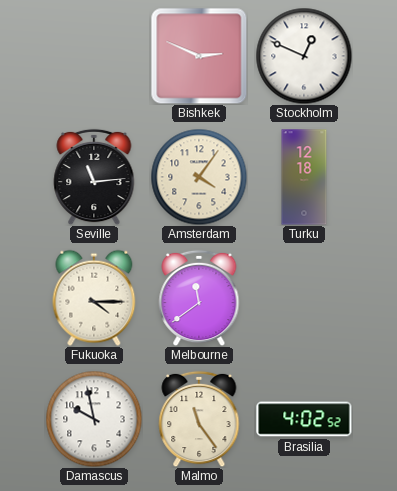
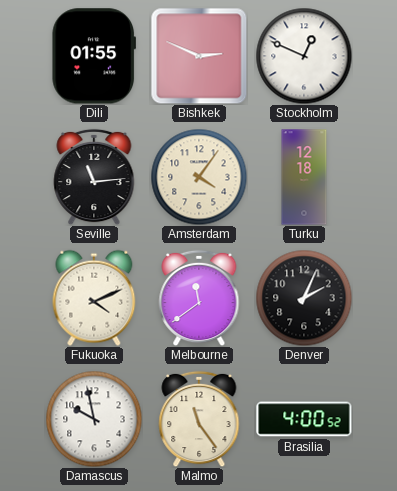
Dili: none -> 01:55
Fukuoka: 4:15 -> 4:11
Denver: none -> 2:04
Brasilia: 4:02 -> 4:00
